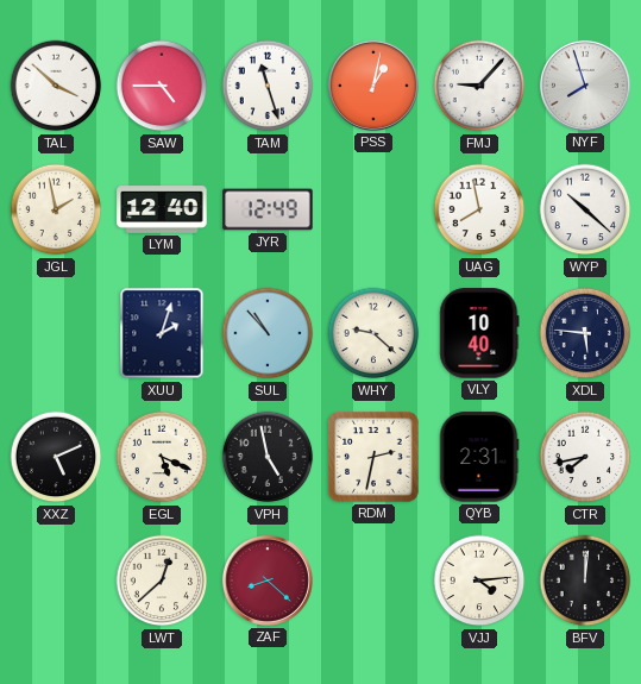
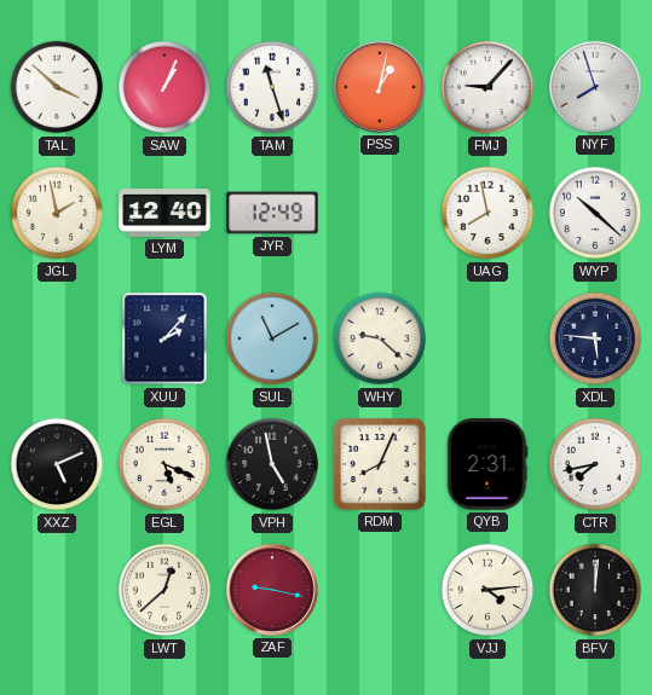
SAW: 4:45 -> 1:04
XUU: 2:03 -> 2:07
SUL: 10:53 -> 11:10
VLY: 10:40 -> none
RDM: 2:32 -> 8:04
ZAF: 8:22 -> 9:17
